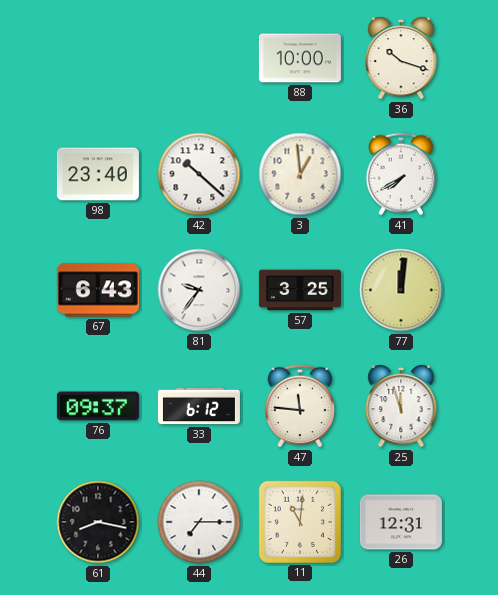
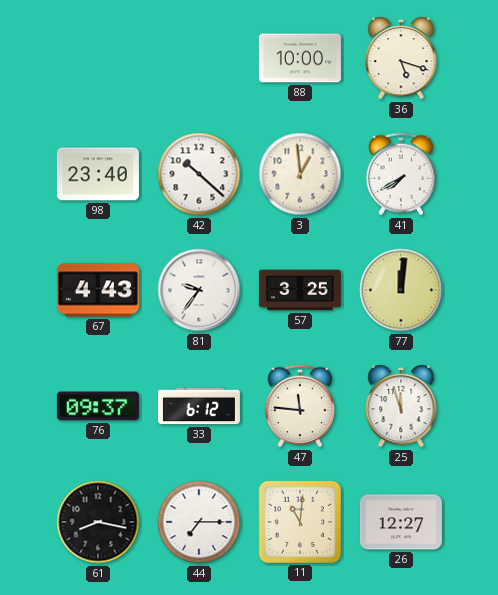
36: 10:18 -> 5:18
67: 6:43 -> 4:43
26: 12:31 -> 12:27
